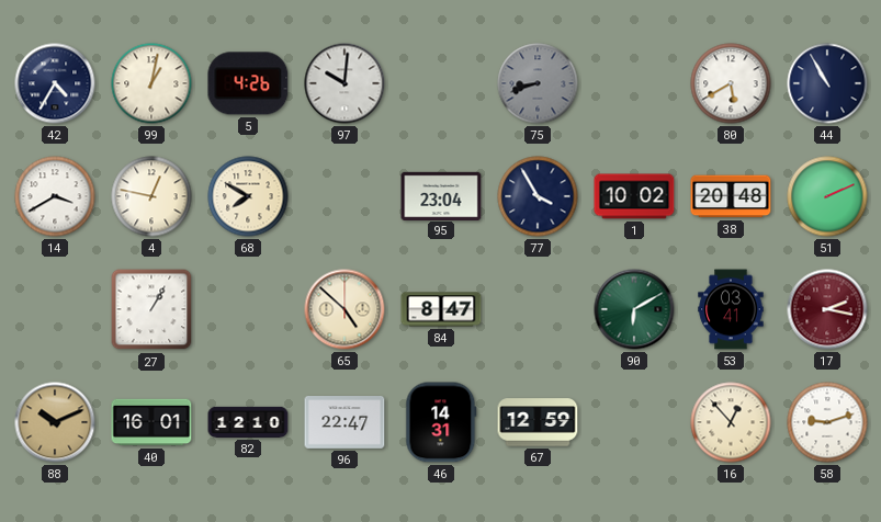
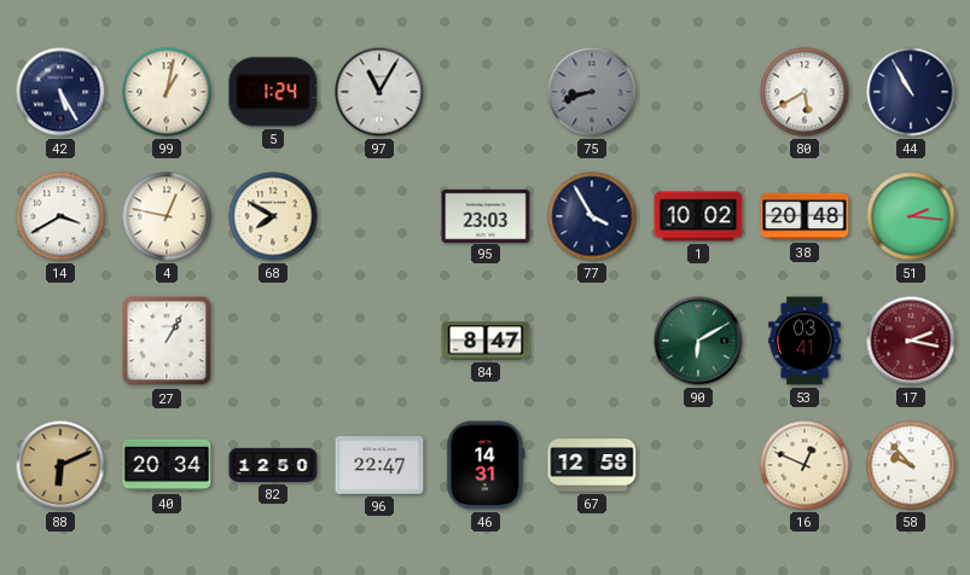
42: 4:35 -> 5:25
5: 4:26 -> 1:24
97: 10:01 -> 11:05
95: 23:04 -> 23:03
51: 2:11 -> 2:16
65: 4:52 -> none
88: 10:11 -> 6:11
40: 16:01 -> 20:34
82: 12:10 -> 12:50
67: 12:59 -> 12:58
16: 12:53 -> 12:49
58: 9:12 -> 9:53
